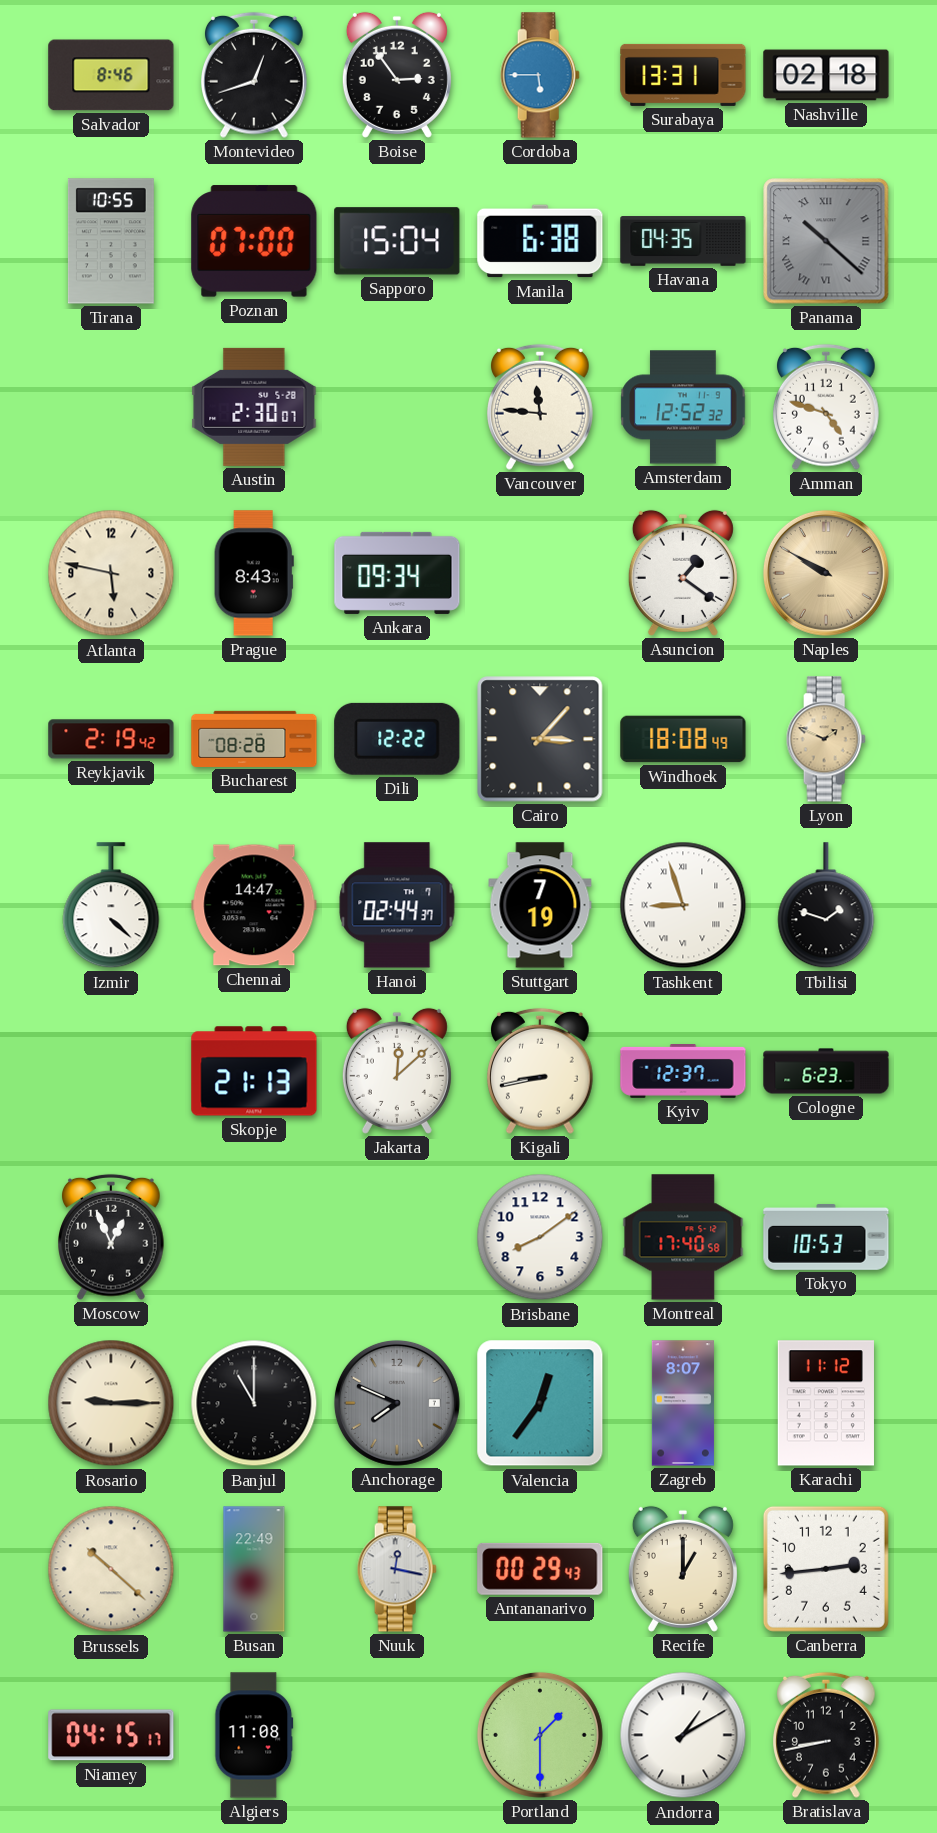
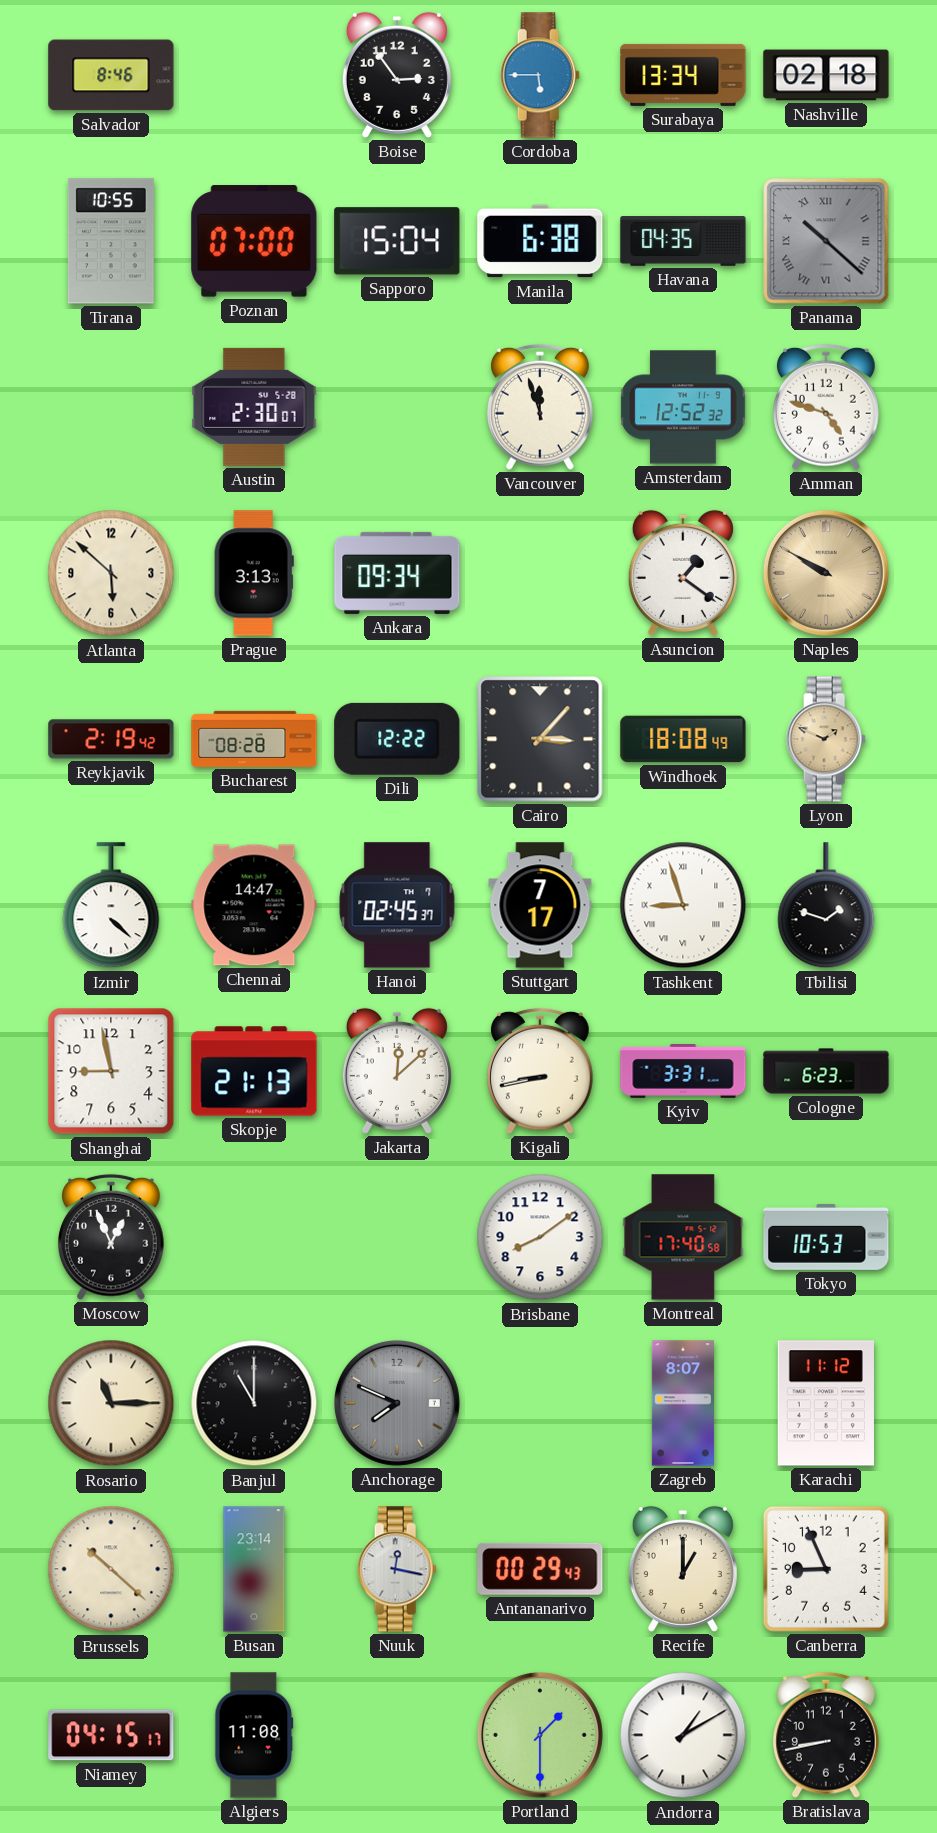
Montevideo: 12:42 -> none
Surabaya: 13:31 -> 13:34
Vancouver: 11:46 -> 11:57
Atlanta: 5:47 -> 5:52
Prague: 8:43 -> 3:13
Hanoi: 02:44 -> 02:45
Stuttgart: 7:19 -> 7:17
Shanghai: none -> 8:58
Kyiv: 12:37 -> 3:31
Rosario: 9:15 -> 11:15
Valencia: 12:36 -> none
Busan: 22:49 -> 23:14
Canberra: 2:44 -> 8:56
